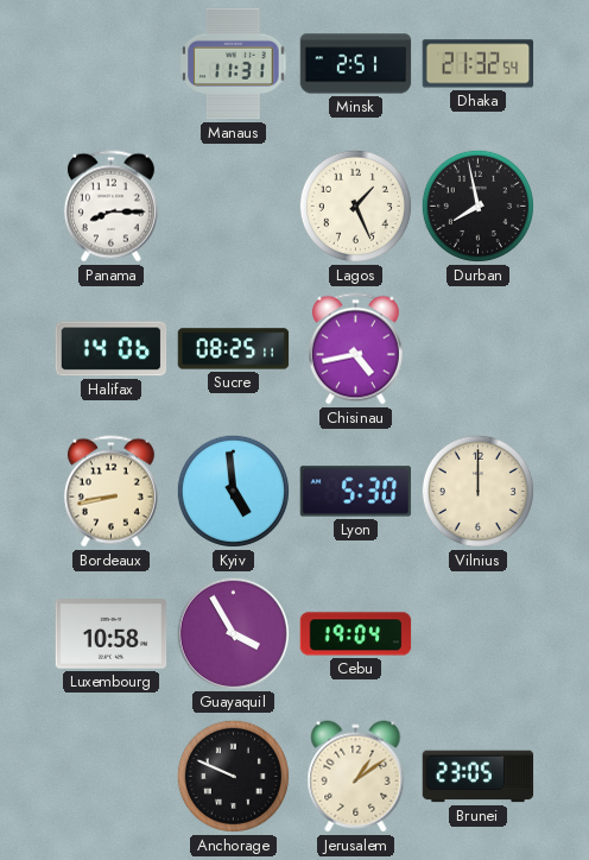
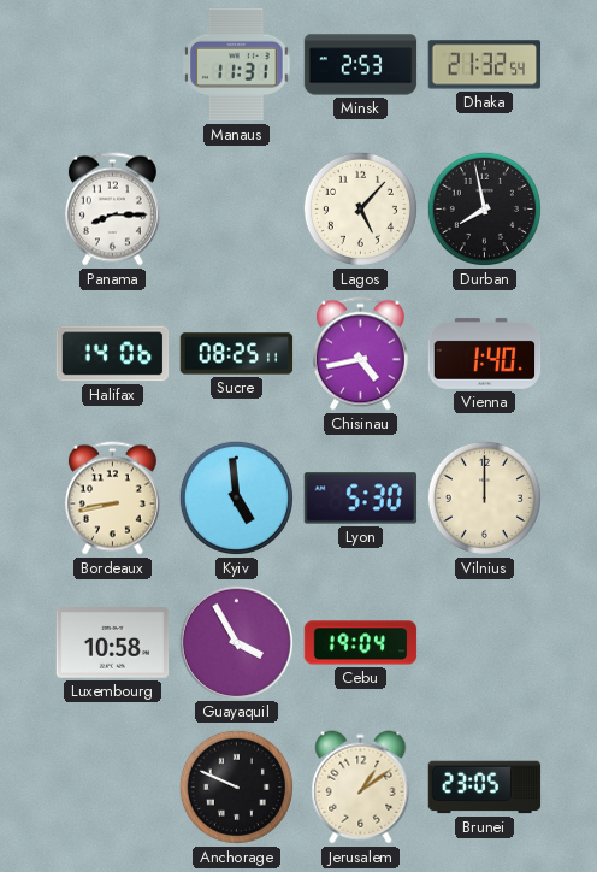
Minsk: 2:51 -> 2:53
Lagos: 1:26 -> 5:07
Vienna: none -> 1:40
